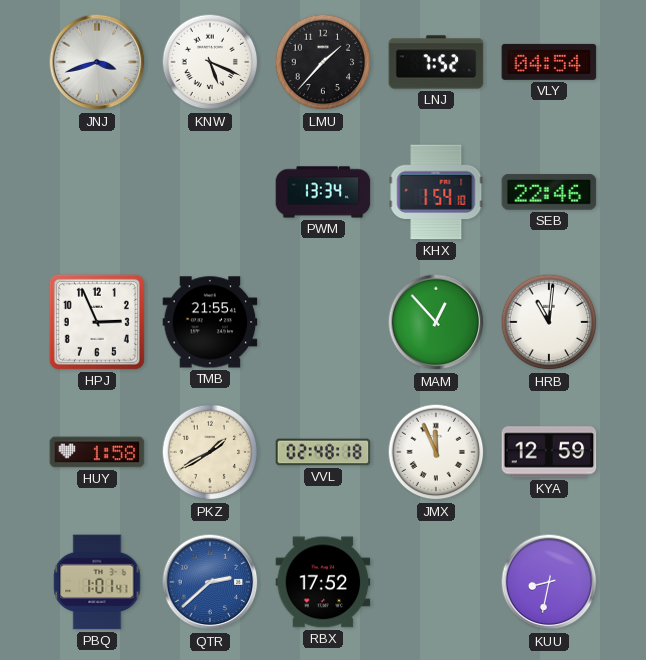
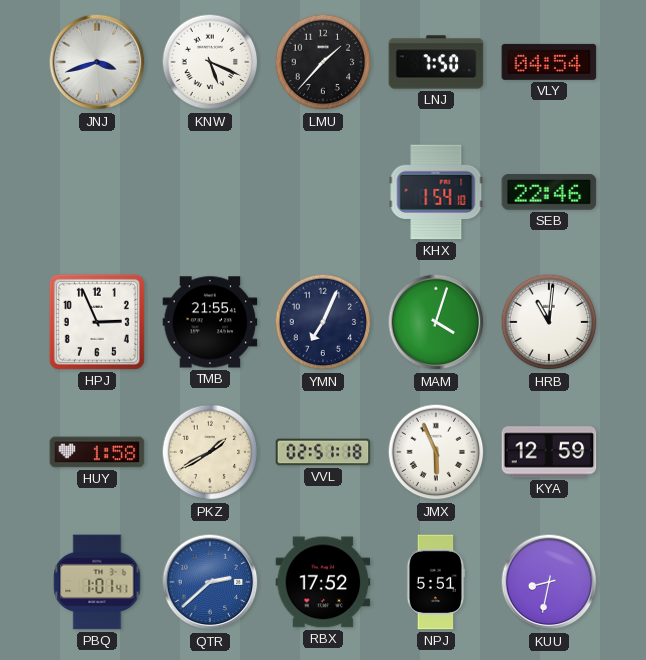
LNJ: 7:52 -> 7:50
PWM: 13:34 -> none
YMN: none -> 7:04
MAM: 12:53 -> 4:03
VVL: 02:48 -> 02:51
JMX: 11:56 -> 5:56
NPJ: none -> 5:51
